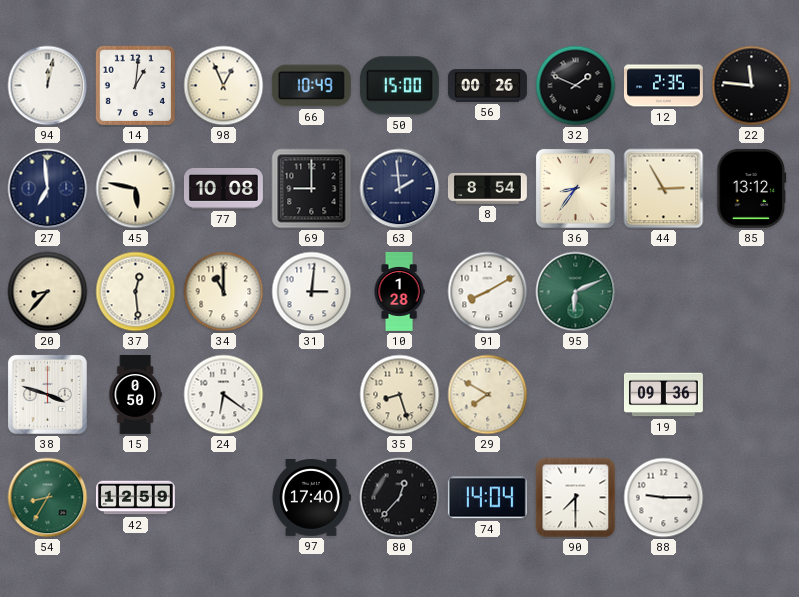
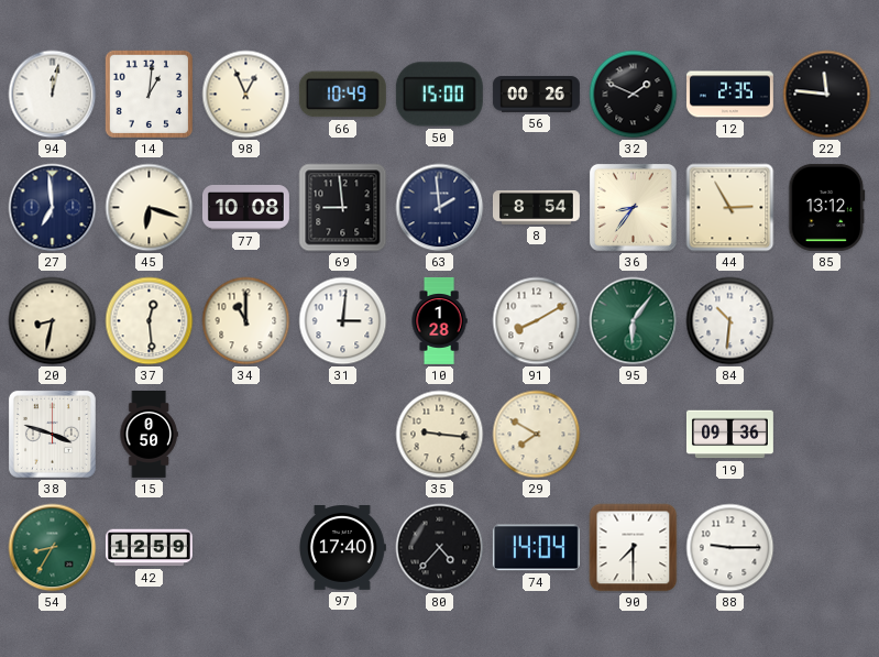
45: 5:47 -> 6:18
69: 9:00 -> 8:59
20: 8:37 -> 8:32
95: 6:11 -> 6:06
84: none -> 10:31
24: 6:21 -> none
35: 8:27 -> 9:16
80: 12:37 -> 4:37
